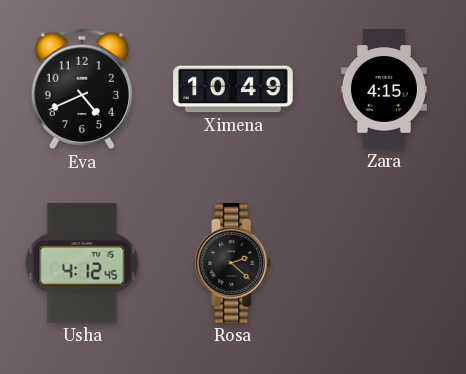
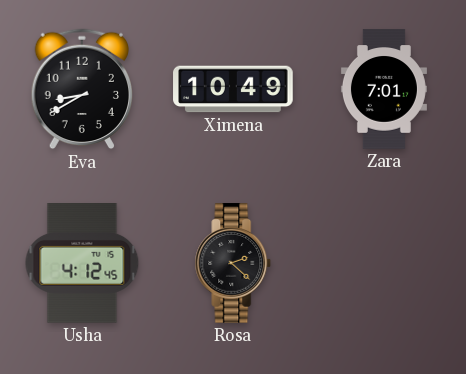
Eva: 4:41 -> 8:40
Zara: 4:15 -> 7:01
